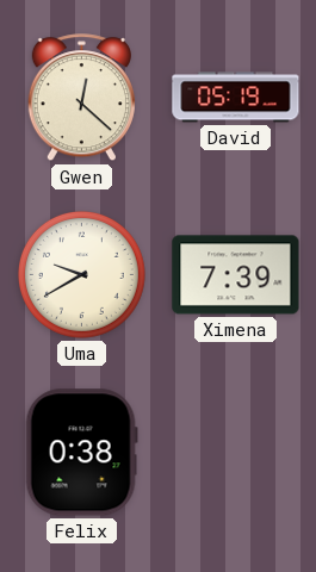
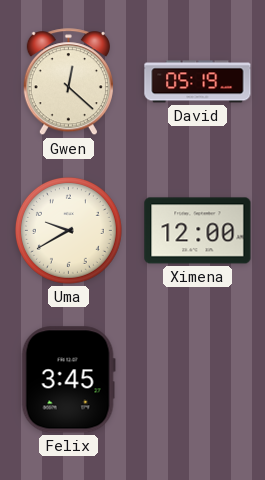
Ximena: 7:39 -> 12:00
Felix: 0:38 -> 3:45
